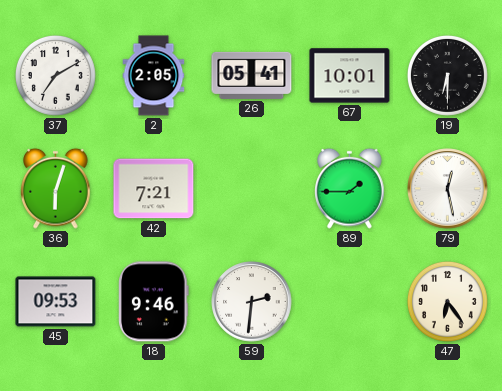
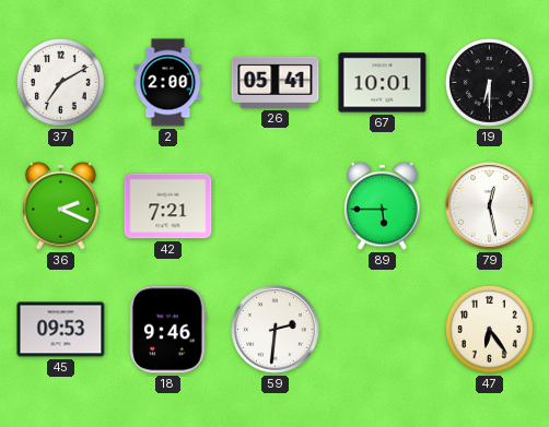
2: 2:05 -> 2:00
36: 6:03 -> 2:19
89: 1:45 -> 5:45
